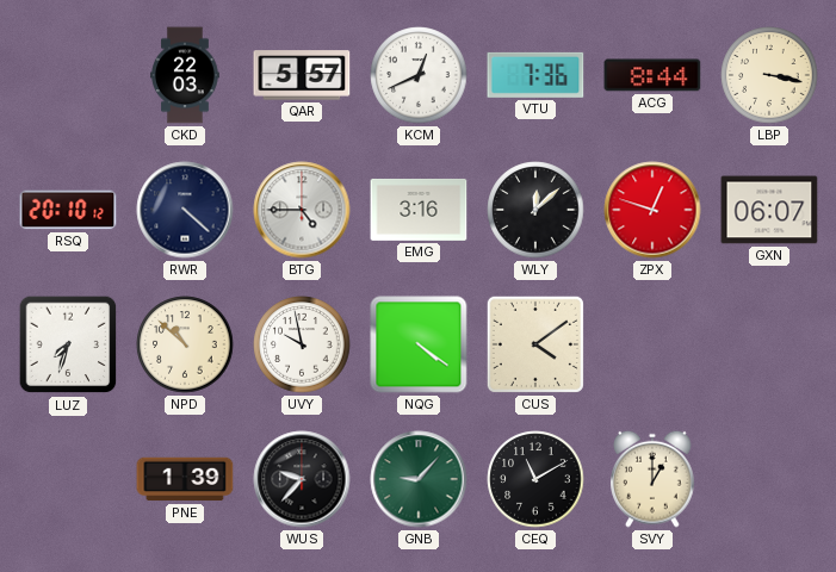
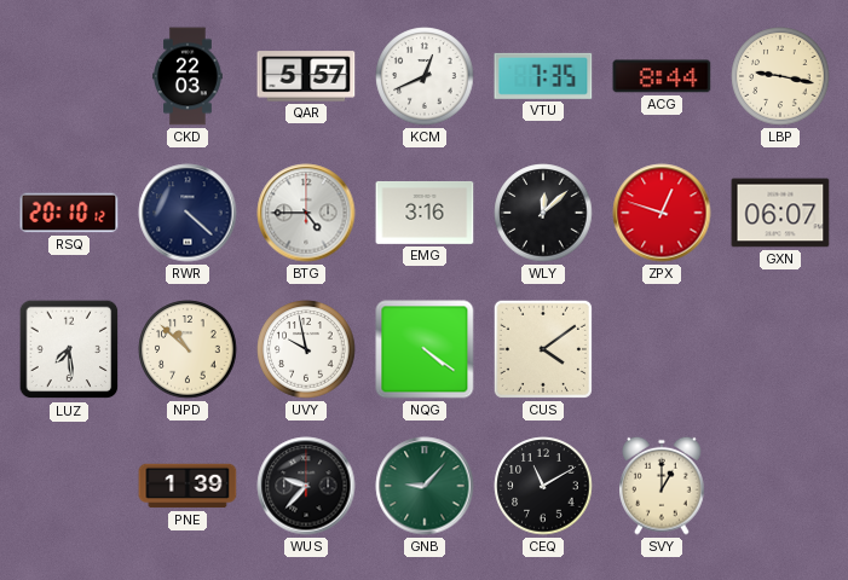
VTU: 7:36 -> 7:35
LBP: 3:17 -> 9:17
LUZ: 7:33 -> 7:29
